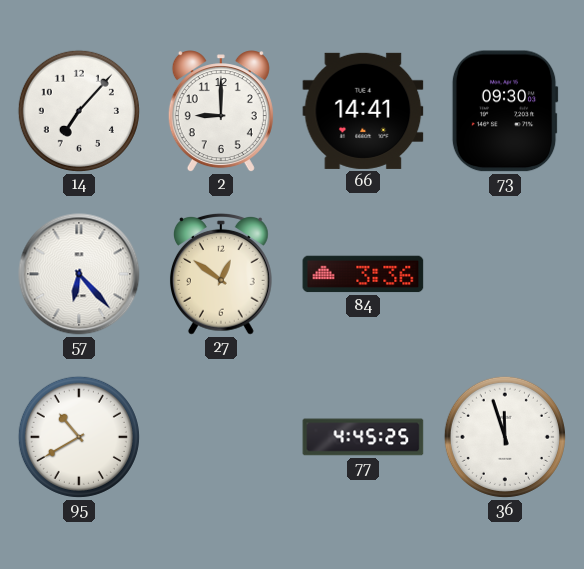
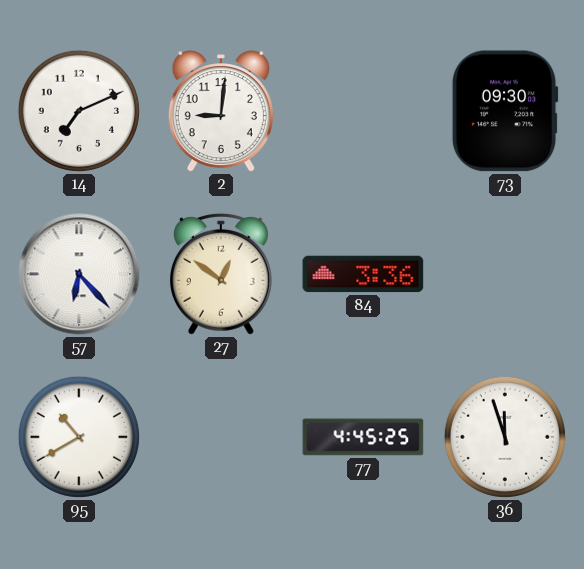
14: 7:07 -> 7:11
2: 9:00 -> 9:01
66: 14:41 -> none
